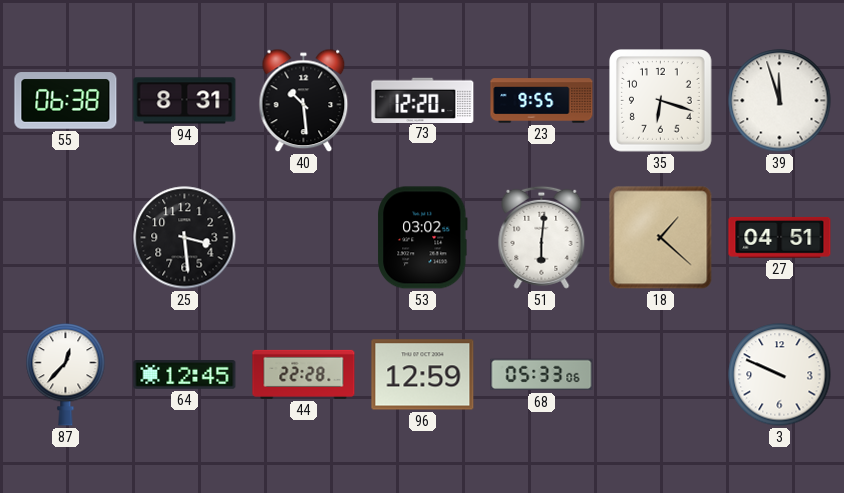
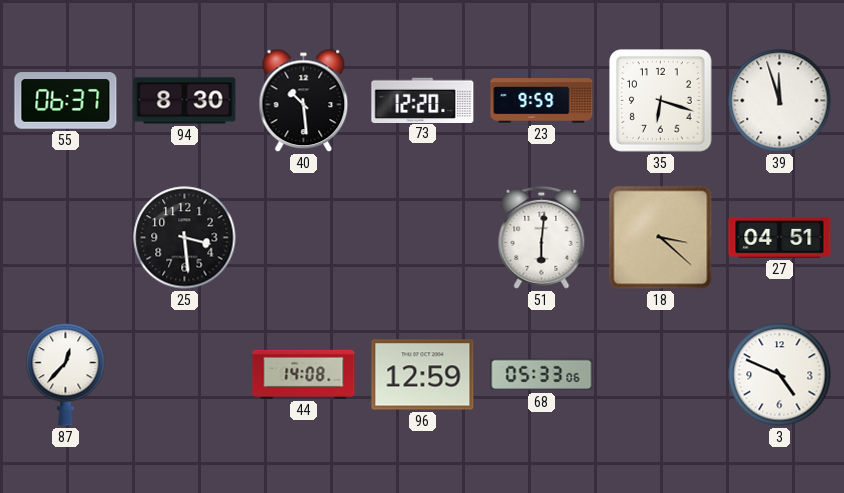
55: 06:38 -> 06:37
94: 8:31 -> 8:30
23: 9:55 -> 9:59
53: 03:02 -> none
18: 1:22 -> 3:22
64: 12:45 -> none
44: 22:28 -> 14:08
3: 9:49 -> 4:49
